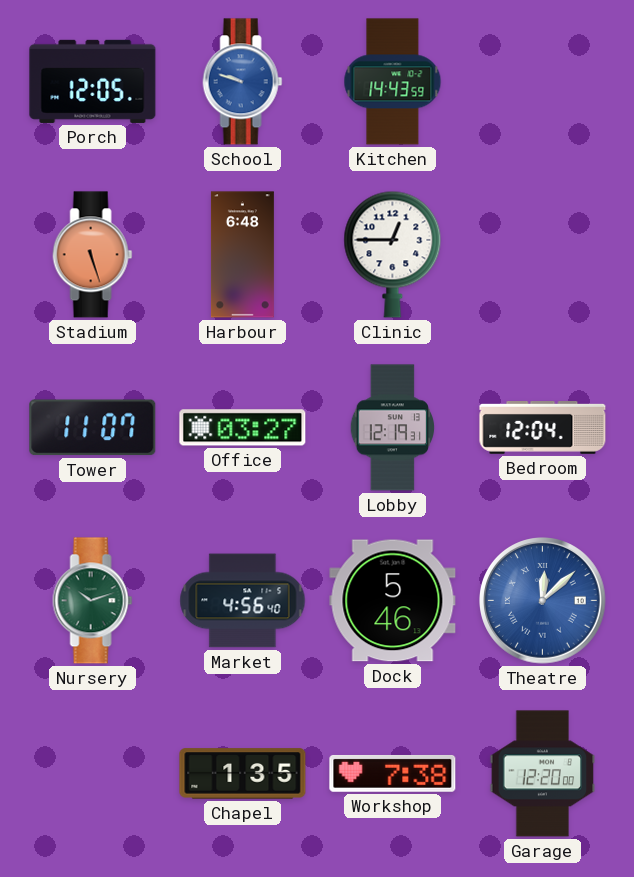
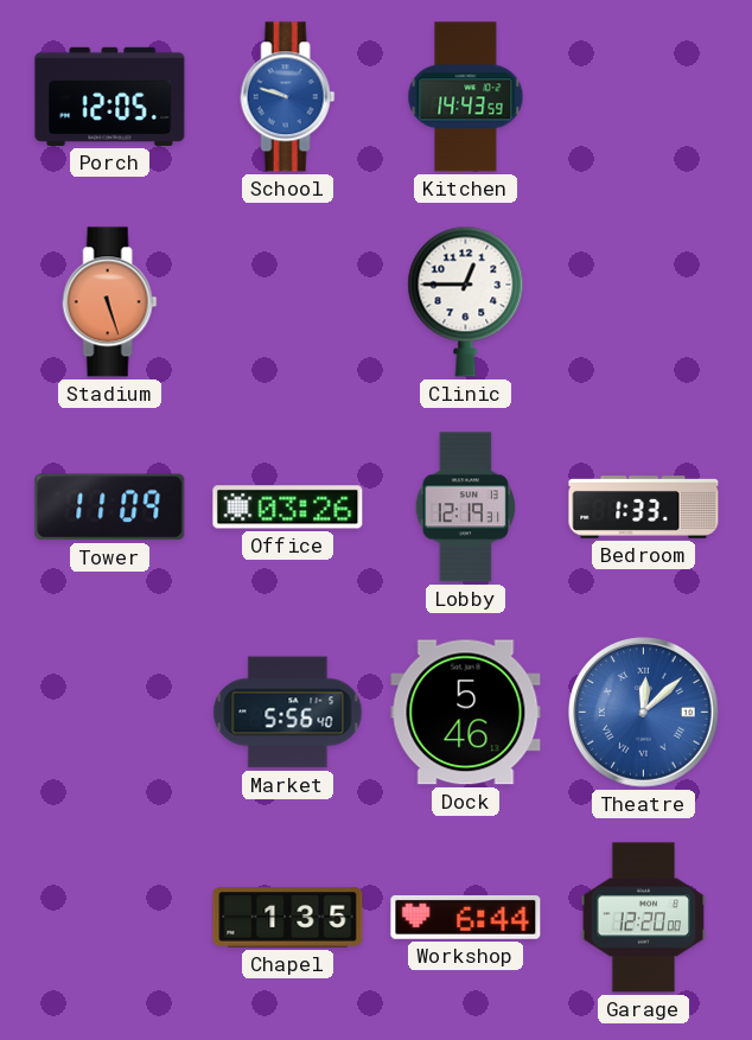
Harbour: 6:48 -> none
Tower: 11:07 -> 11:09
Office: 03:27 -> 03:26
Bedroom: 12:04 -> 1:33
Nursery: 10:12 -> none
Market: 4:56 -> 5:56
Workshop: 7:38 -> 6:44
